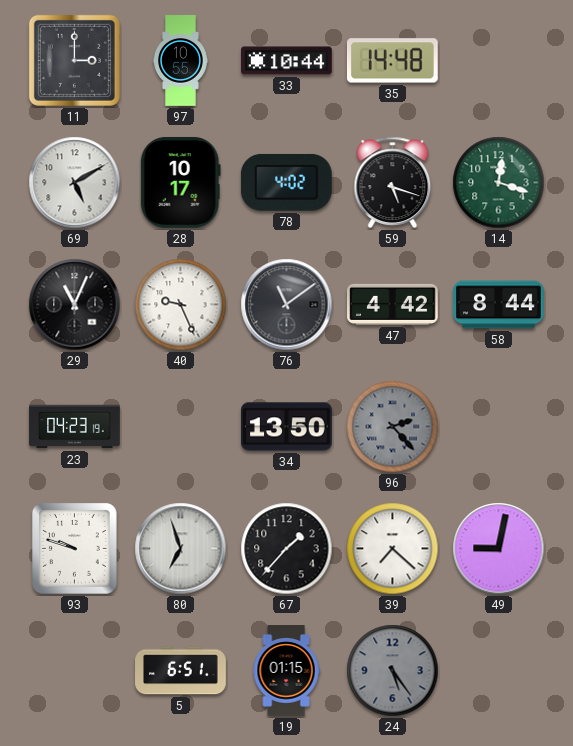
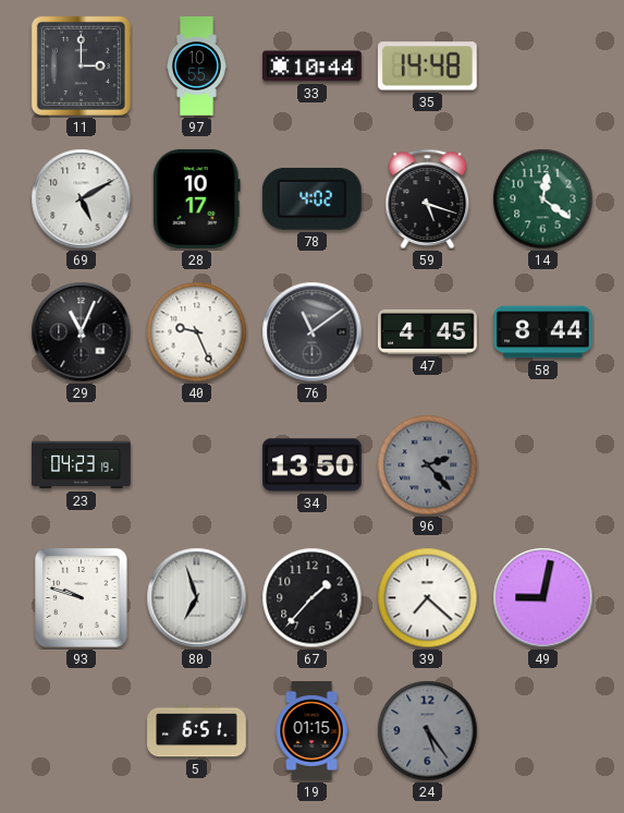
14: 12:18 -> 12:21
47: 4:42 -> 4:45
